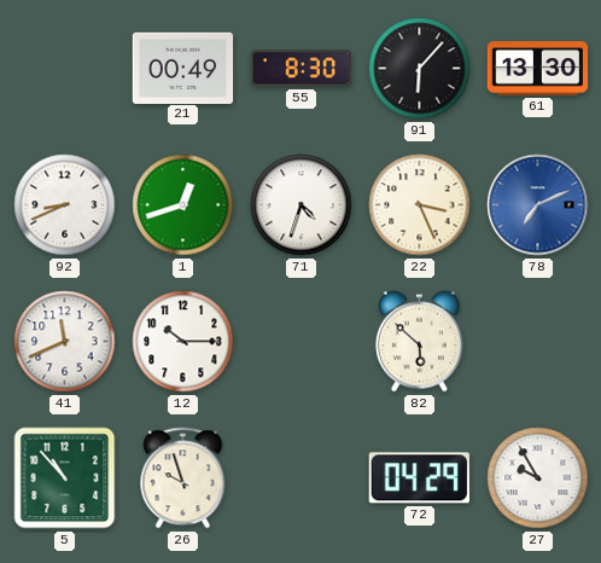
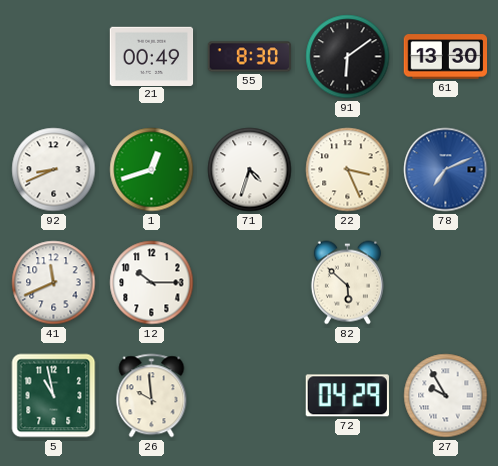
91: 6:07 -> 6:09
5: 10:53 -> 10:58
26: 9:57 -> 9:59
